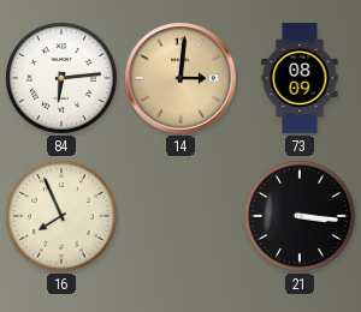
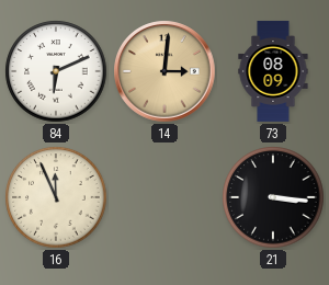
84: 6:14 -> 6:11
16: 7:56 -> 11:56
